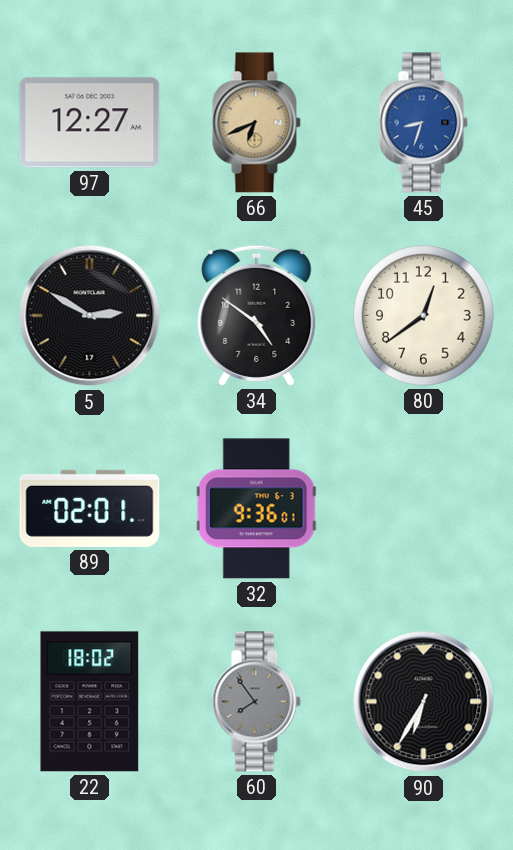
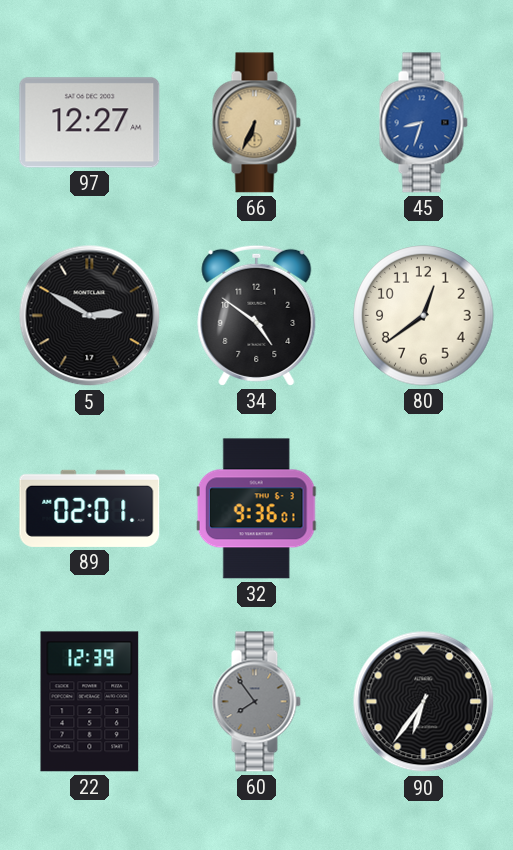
66: 6:41 -> 6:34
22: 18:02 -> 12:39
90: 6:35 -> 6:36
